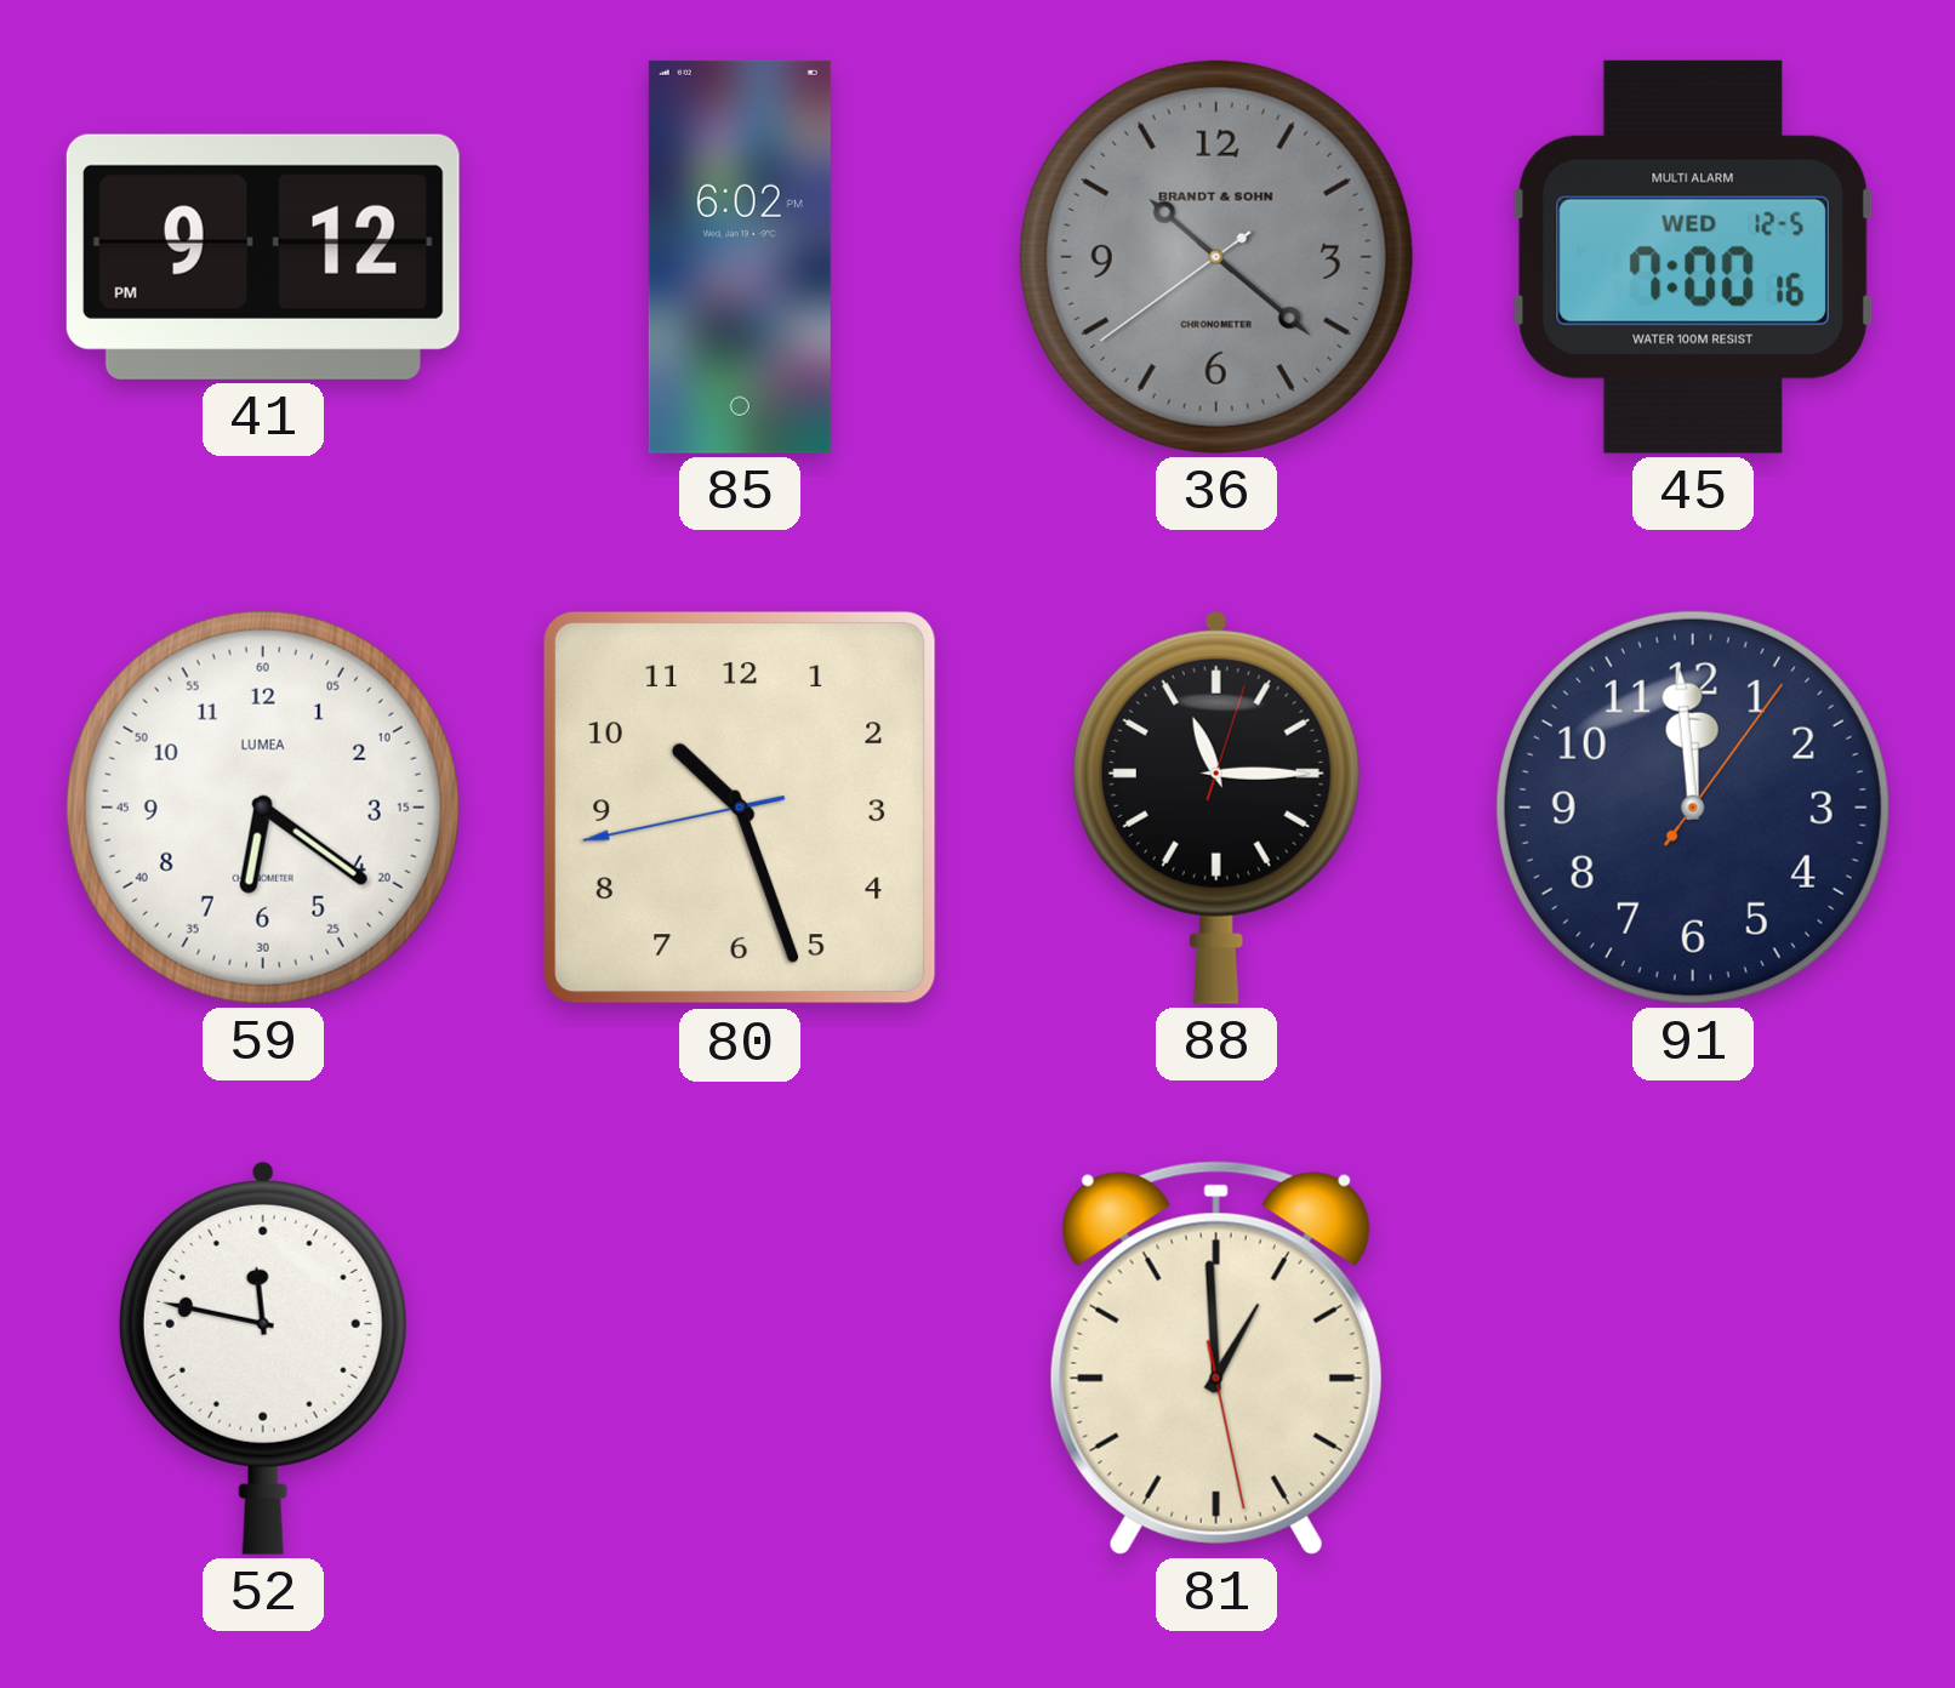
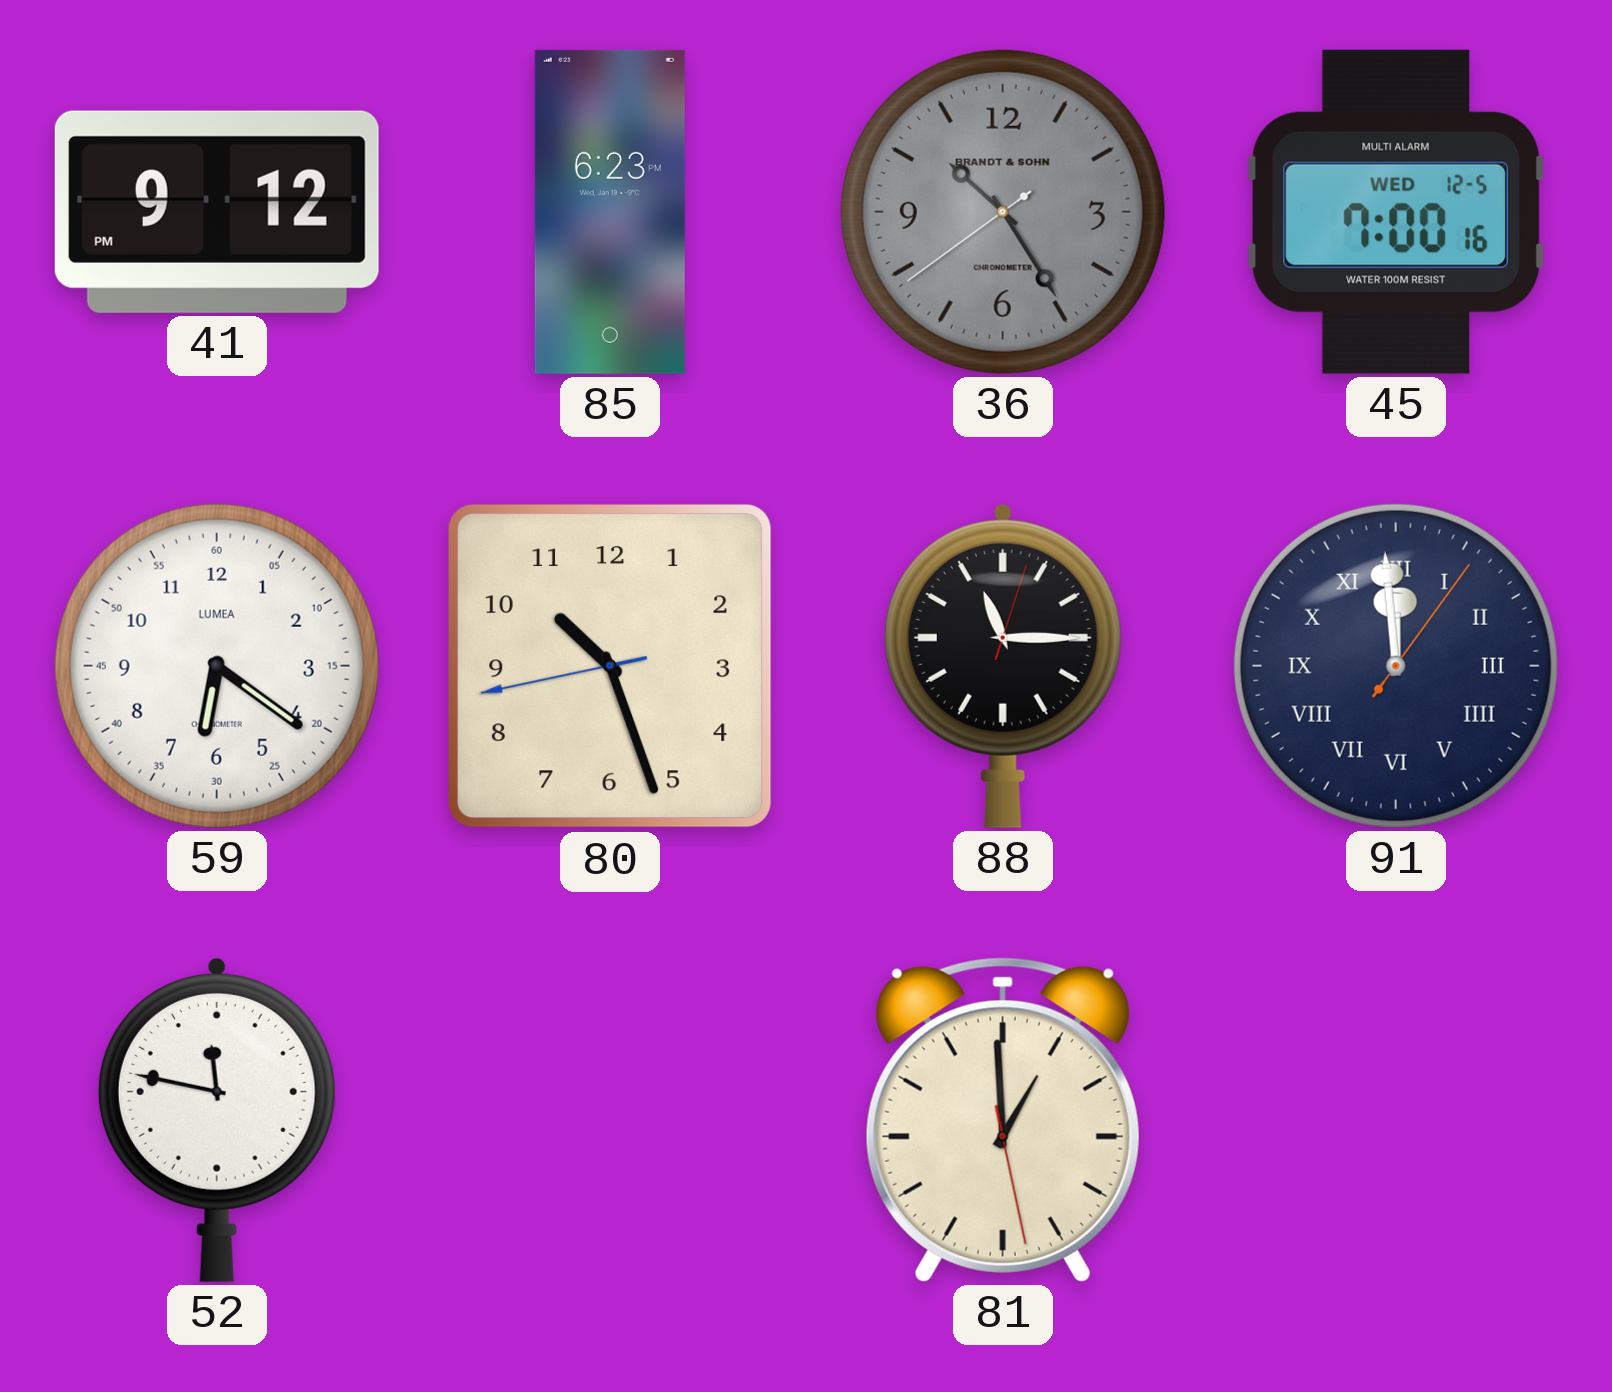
85: 6:02 -> 6:23
36: 10:21 -> 10:24
91 numerals: Arabic -> Roman
